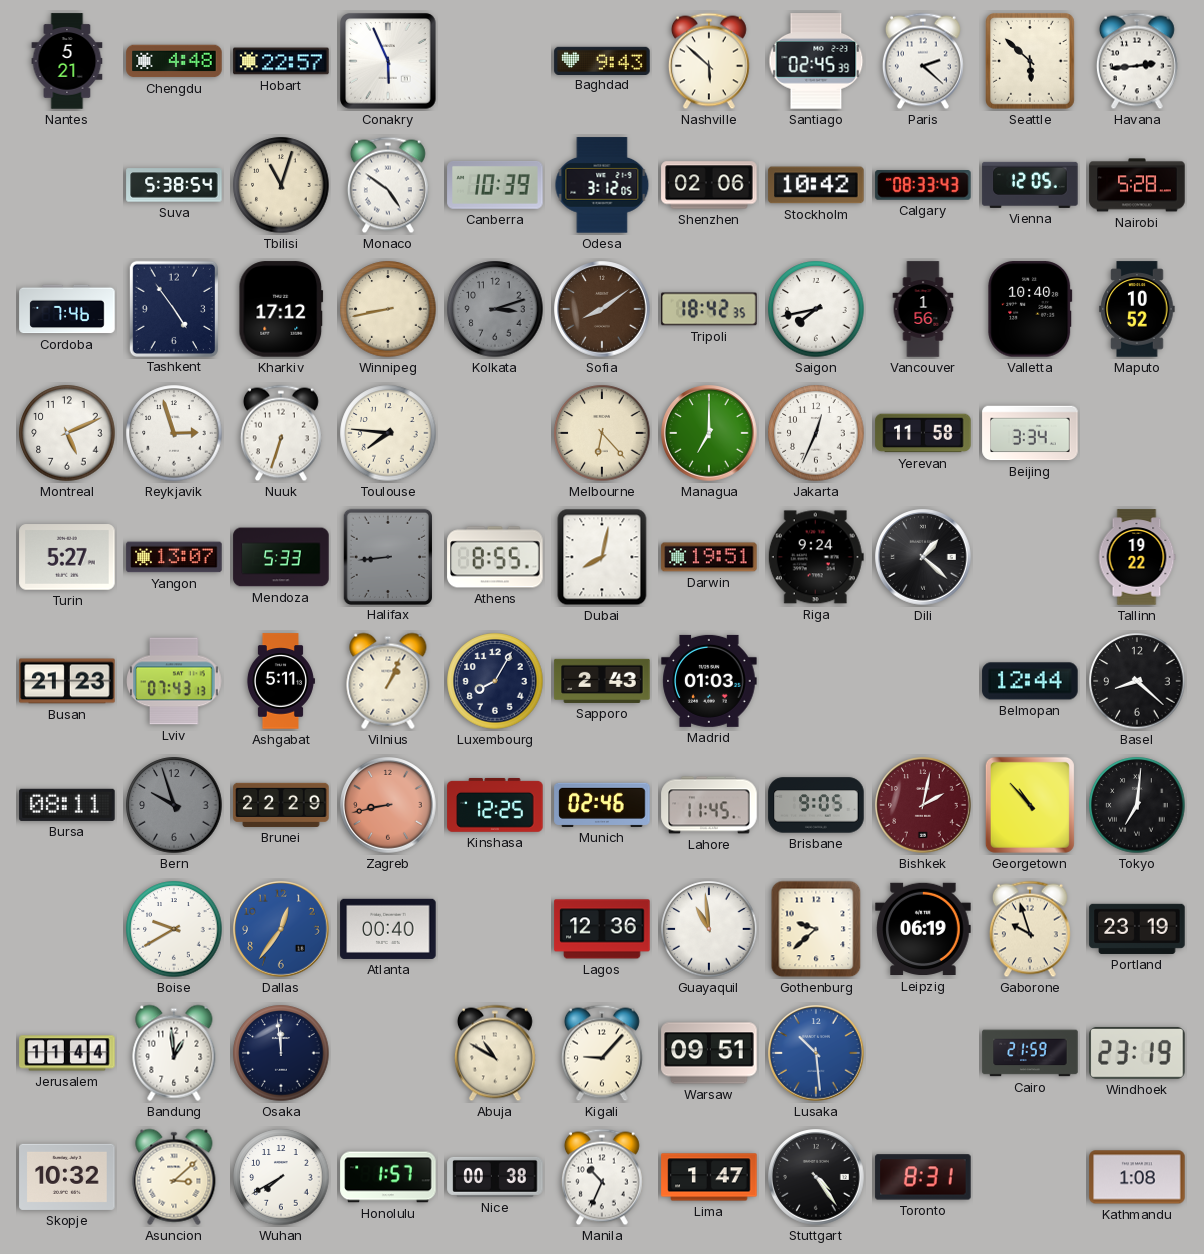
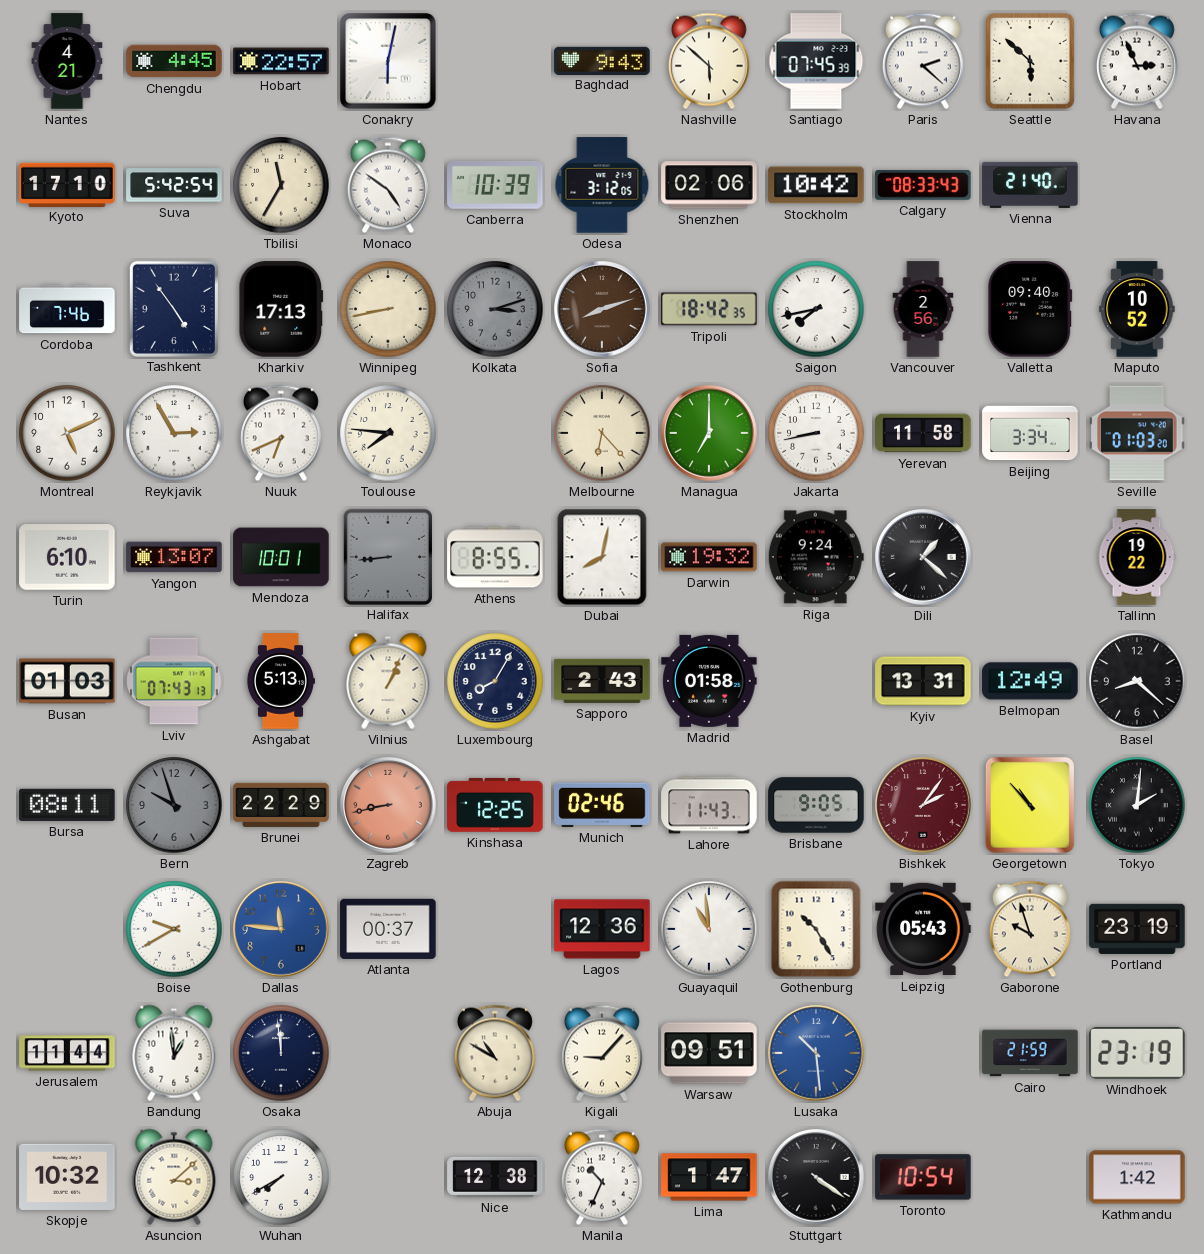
Nantes: 5:21 -> 4:21
Chengdu: 4:48 -> 4:45
Conakry: 5:56 -> 6:02
Santiago: 02:45 -> 07:45
Havana: 2:44 -> 2:56
Kyoto: none -> 17:10
Suva: 5:38 -> 5:42
Tbilisi: 11:03 -> 11:35
Vienna: 12:05 -> 21:40
Nairobi: 5:28 -> none
Kharkiv: 17:12 -> 17:13
Sofia: 8:09 -> 8:12
Vancouver: 1:56 -> 2:56
Valletta: 10:40 -> 09:40
Reykjavik: 2:57 -> 2:55
Nuuk: 6:33 -> 6:41
Jakarta: 12:34 -> 8:43
Seville: none -> 01:03
Turin: 5:27 -> 6:10
Mendoza: 5:33 -> 10:01
Darwin: 19:51 -> 19:32
Busan: 21:23 -> 01:03
Ashgabat: 5:11 -> 5:13
Madrid: 01:03 -> 01:58
Kyiv: none -> 13:31
Belmopan: 12:44 -> 12:49
Lahore: 11:45 -> 11:43
Bishkek: 2:02 -> 2:06
Tokyo: 7:01 -> 2:01
Dallas: 12:36 -> 11:46
Atlanta: 00:40 -> 00:37
Gothenburg: 9:38 -> 10:25
Leipzig: 06:19 -> 05:43
Honolulu: 1:57 -> none
Nice: 00:38 -> 12:38
Stuttgart: 4:24 -> 4:21
Toronto: 8:31 -> 10:54
Kathmandu: 1:08 -> 1:42
